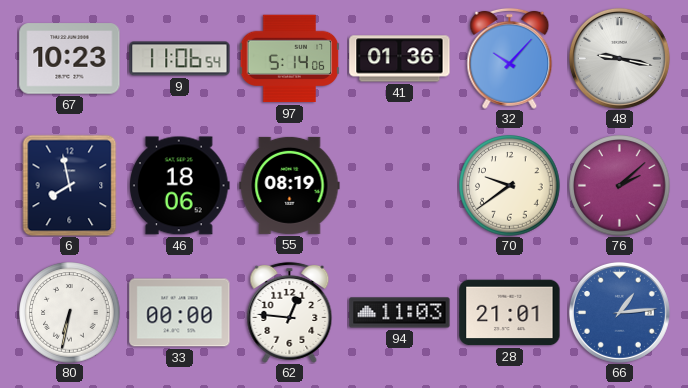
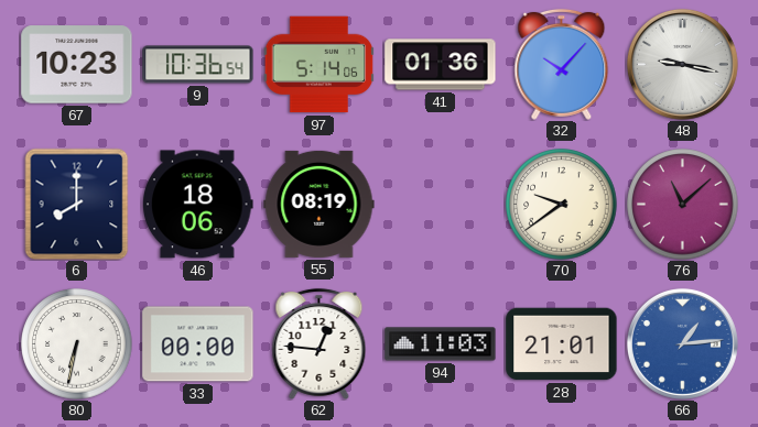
9: 11:06 -> 10:36
6: 7:58 -> 8:00
76: 2:08 -> 11:08
